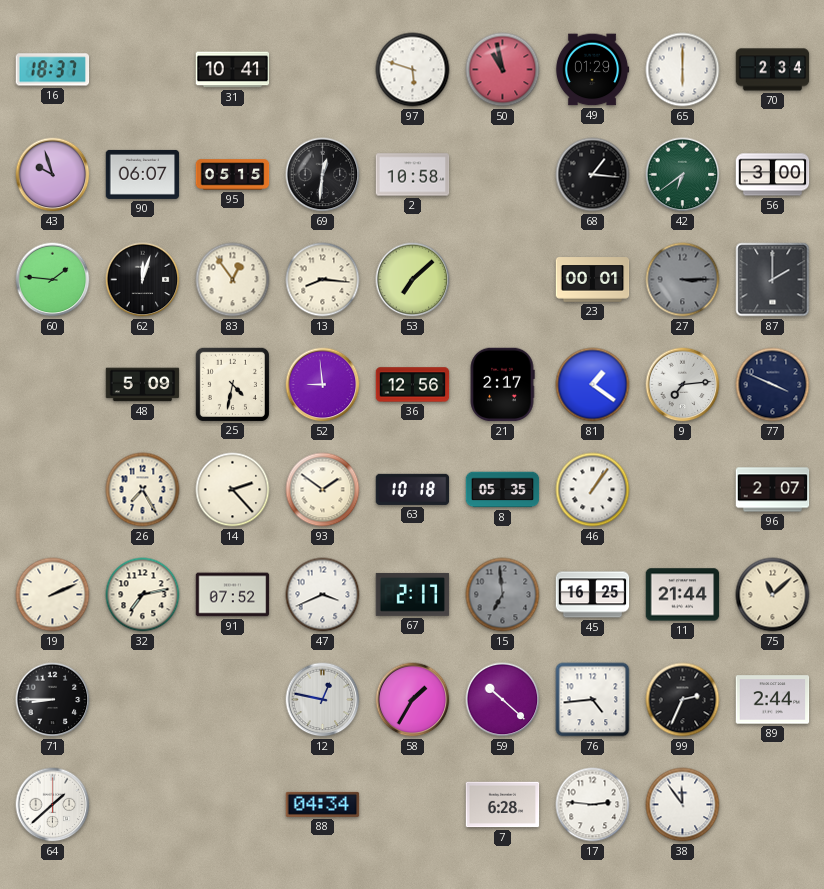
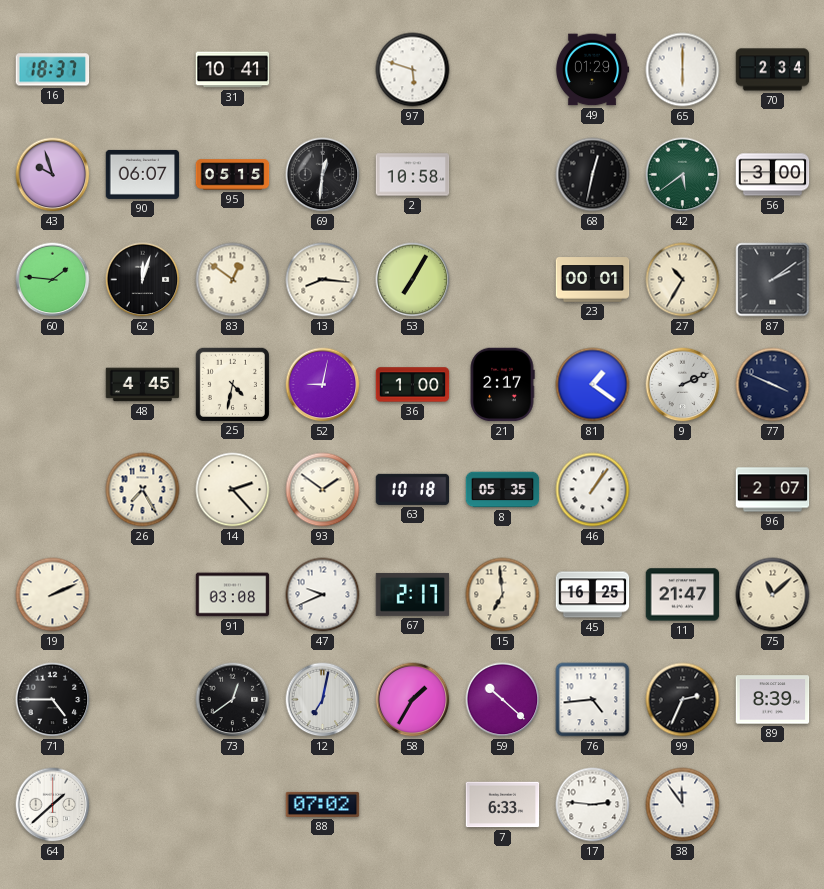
50: 10:58 -> none
68: 1:16 -> 12:32
42: 6:39 -> 5:39
83: 12:54 -> 12:51
53: 7:08 -> 7:05
27: 3:15 -> 10:35
27 dial: grey -> cream
87: 2:00 -> 2:09
48: 5:09 -> 4:45
52: 8:59 -> 9:02
36: 12:56 -> 1:00
9: 7:14 -> 2:11
32: 7:13 -> none
91: 07:52 -> 03:08
47: 3:41 -> 9:41
15 dial: grey -> cream
11: 21:44 -> 21:47
71: 8:45 -> 4:45
73: none -> 12:39
12: 12:47 -> 7:02
89: 2:44 -> 8:39
88: 04:34 -> 07:02
7: 6:28 -> 6:33
